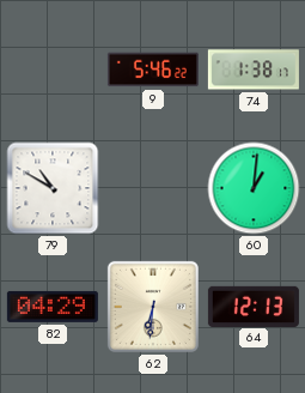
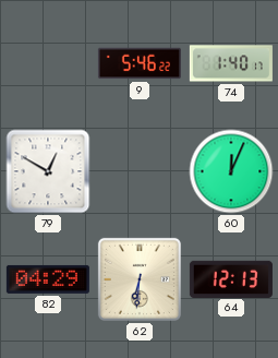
74: 1:38 -> 1:40
79: 10:50 -> 12:50
60: 1:01 -> 12:04
